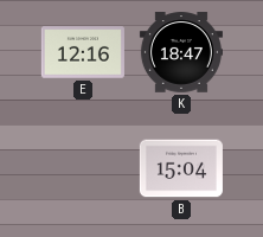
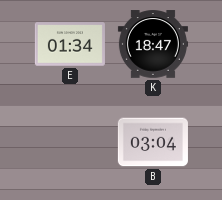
E: 12:16 -> 01:34
B: 15:04 -> 03:04
